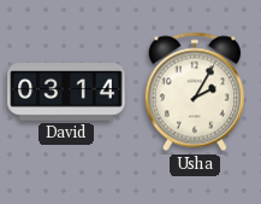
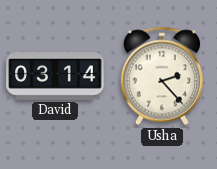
Usha: 2:05 -> 2:23
